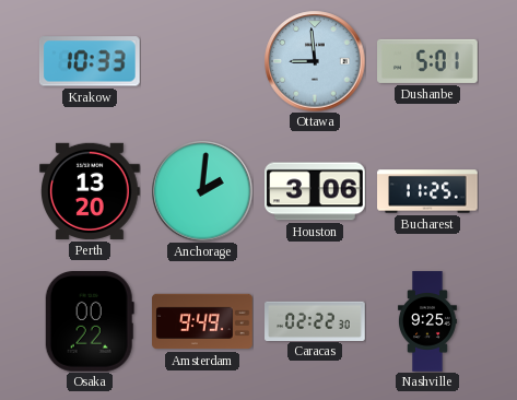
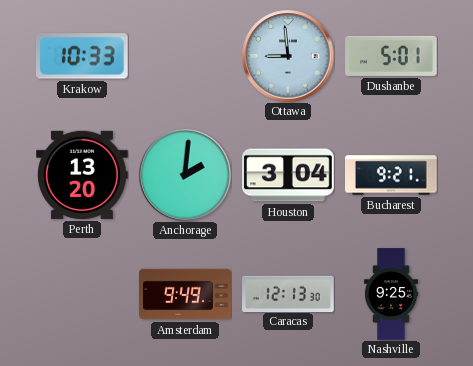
Houston: 3:06 -> 3:04
Bucharest: 11:25 -> 9:21
Osaka: 00:22 -> none
Caracas: 02:22 -> 12:13
